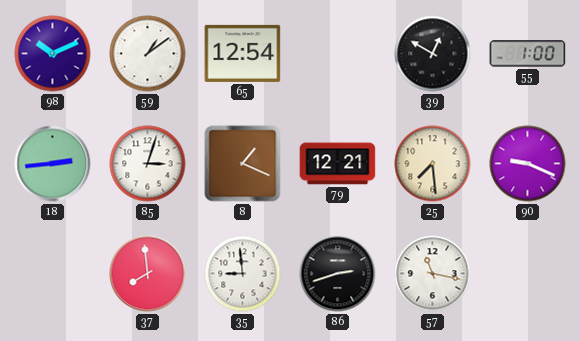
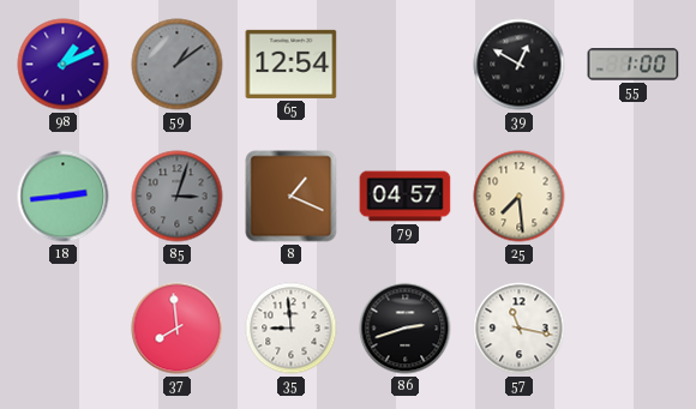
98: 10:11 -> 1:11
59 dial: white -> grey
85 dial: white -> grey
79: 12:21 -> 04:57
90: 9:19 -> none
